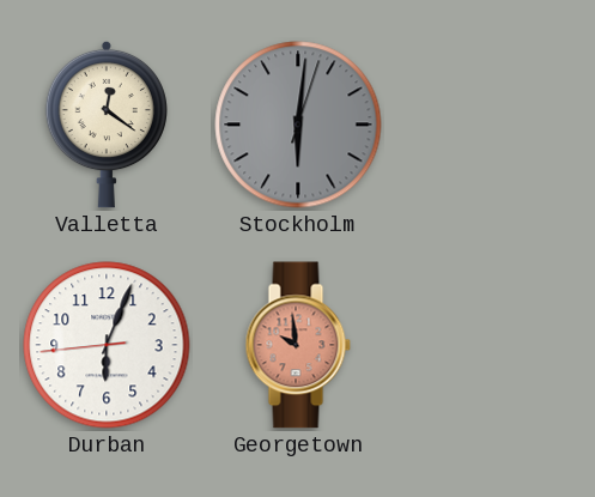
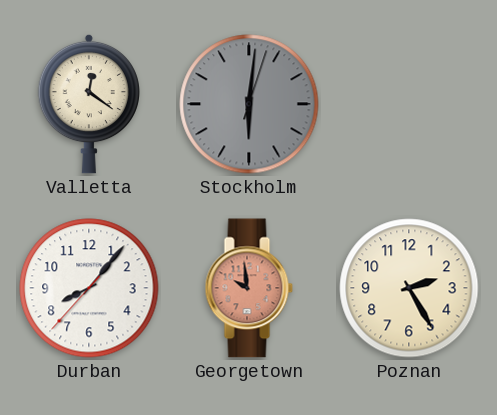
Durban: 6:03 -> 8:06
Poznan: none -> 2:25
